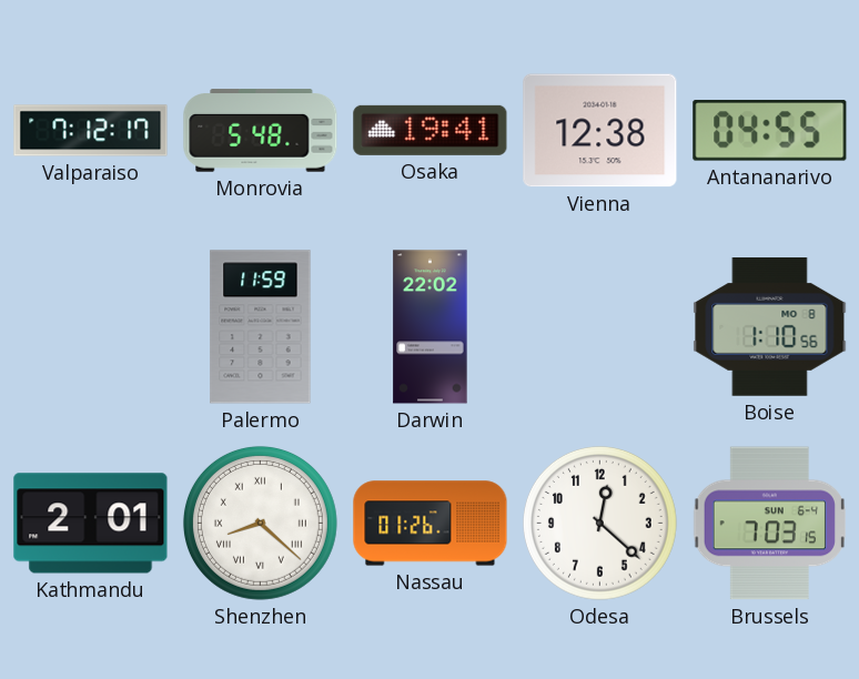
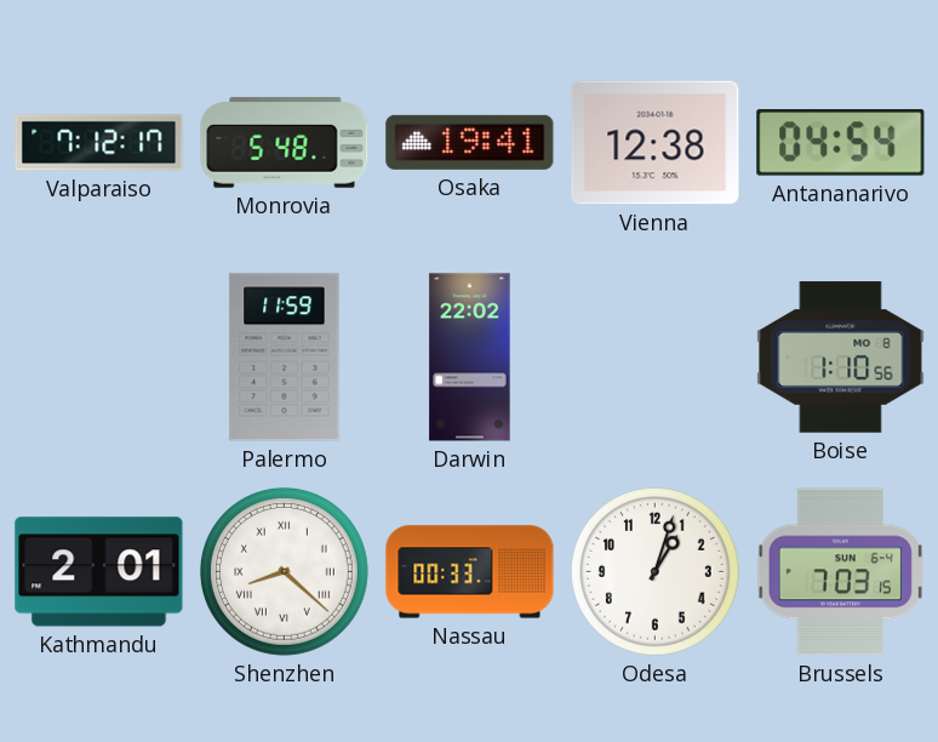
Antananarivo: 04:55 -> 04:54
Nassau: 01:26 -> 00:33
Odesa: 12:22 -> 1:03
